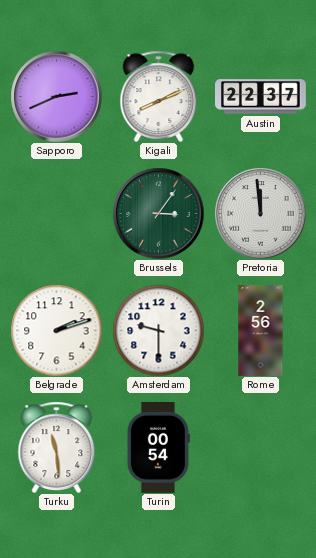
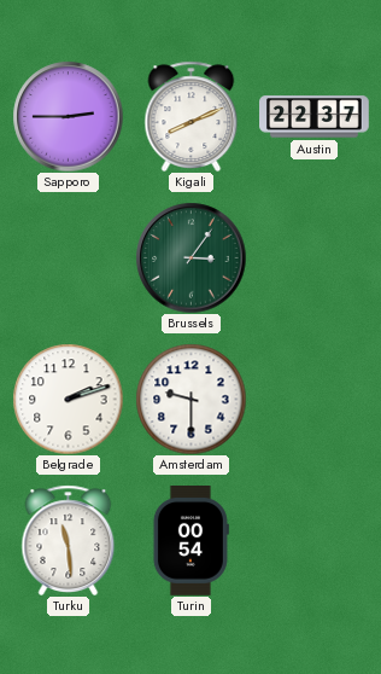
Sapporo: 2:41 -> 2:45
Pretoria: 11:59 -> none
Rome: 2:56 -> none
